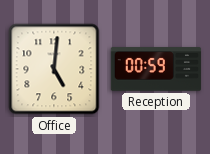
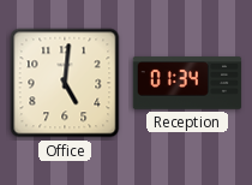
Reception: 00:59 -> 01:34
